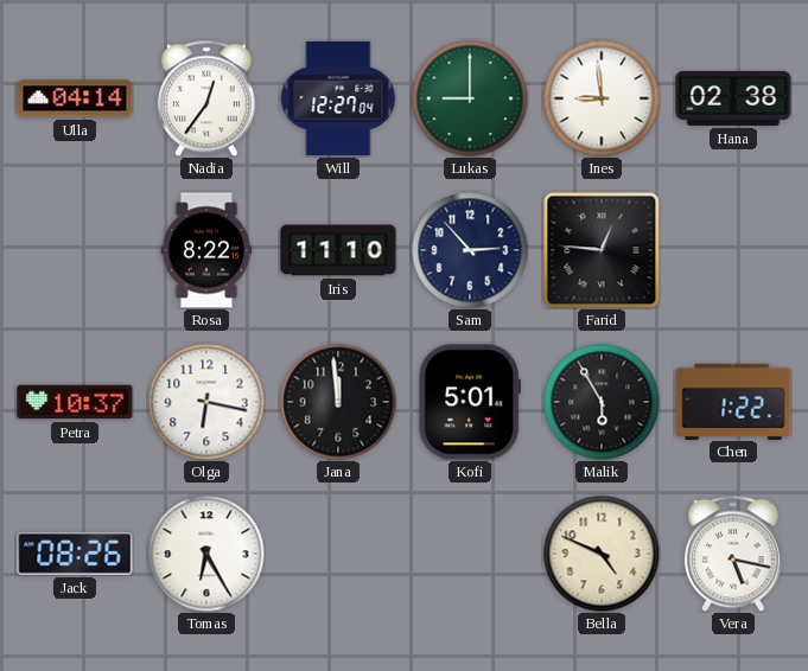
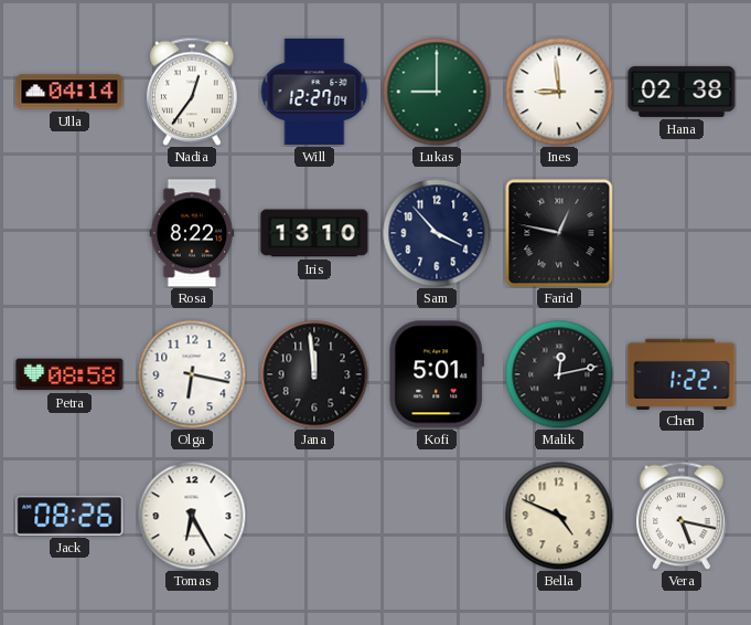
Iris: 11:10 -> 13:10
Sam: 2:53 -> 3:53
Farid: 12:46 -> 12:47
Petra: 10:37 -> 08:58
Malik: 5:55 -> 12:13
